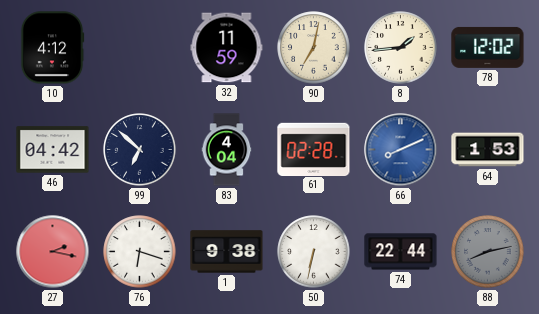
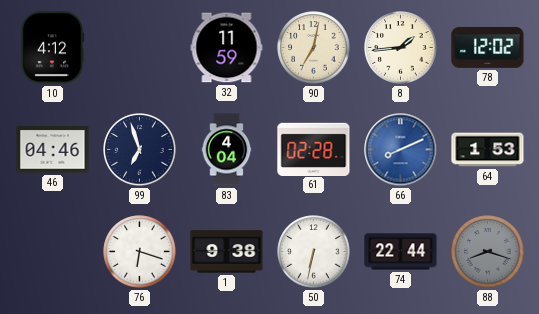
46: 04:42 -> 04:46
99: 6:52 -> 6:57
27: 2:17 -> none
88: 8:13 -> 8:18
